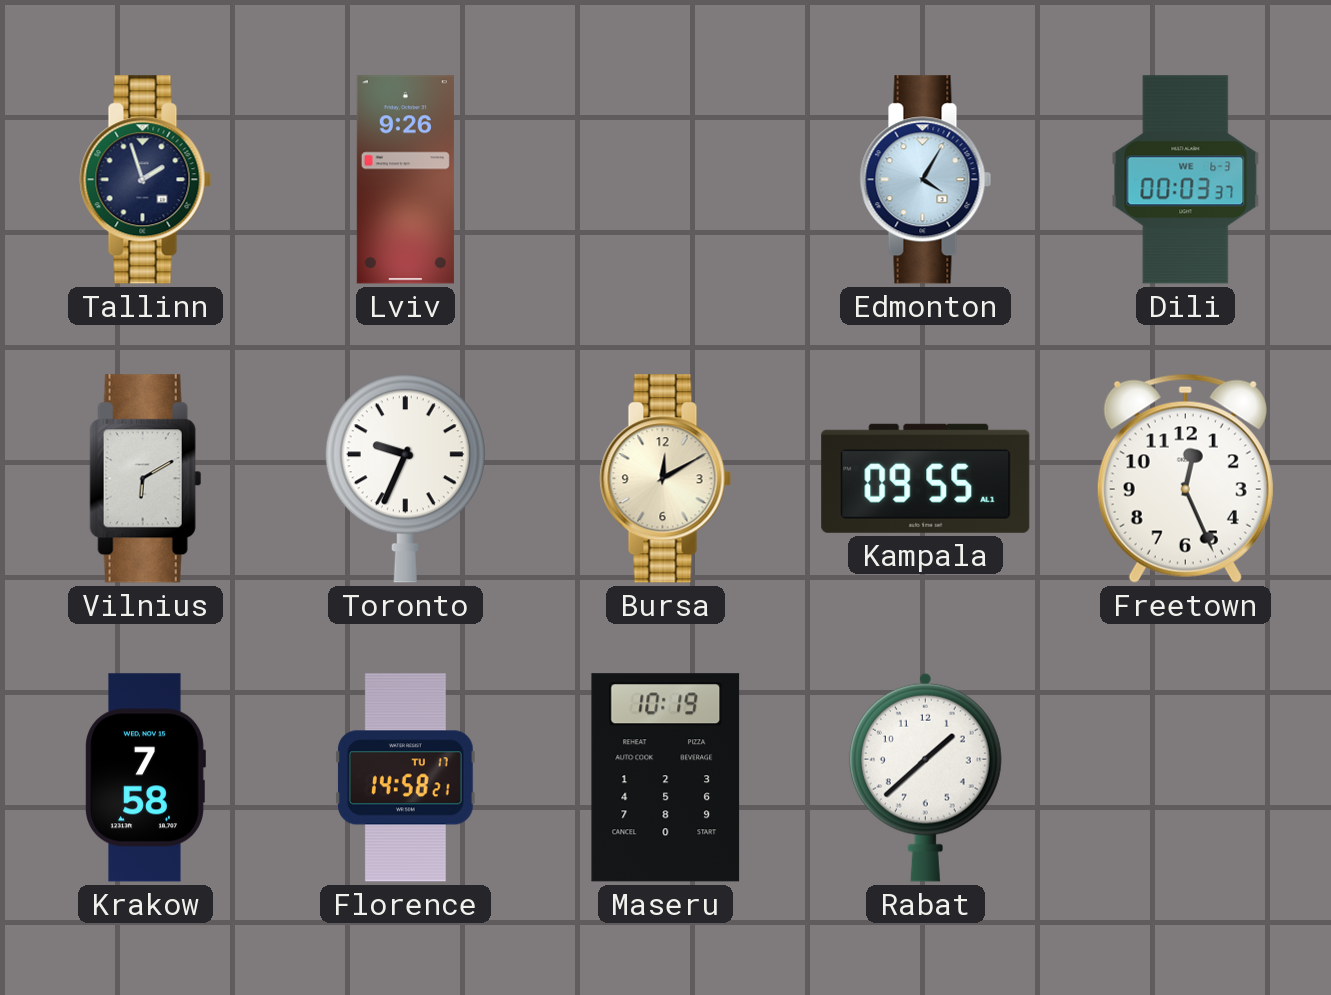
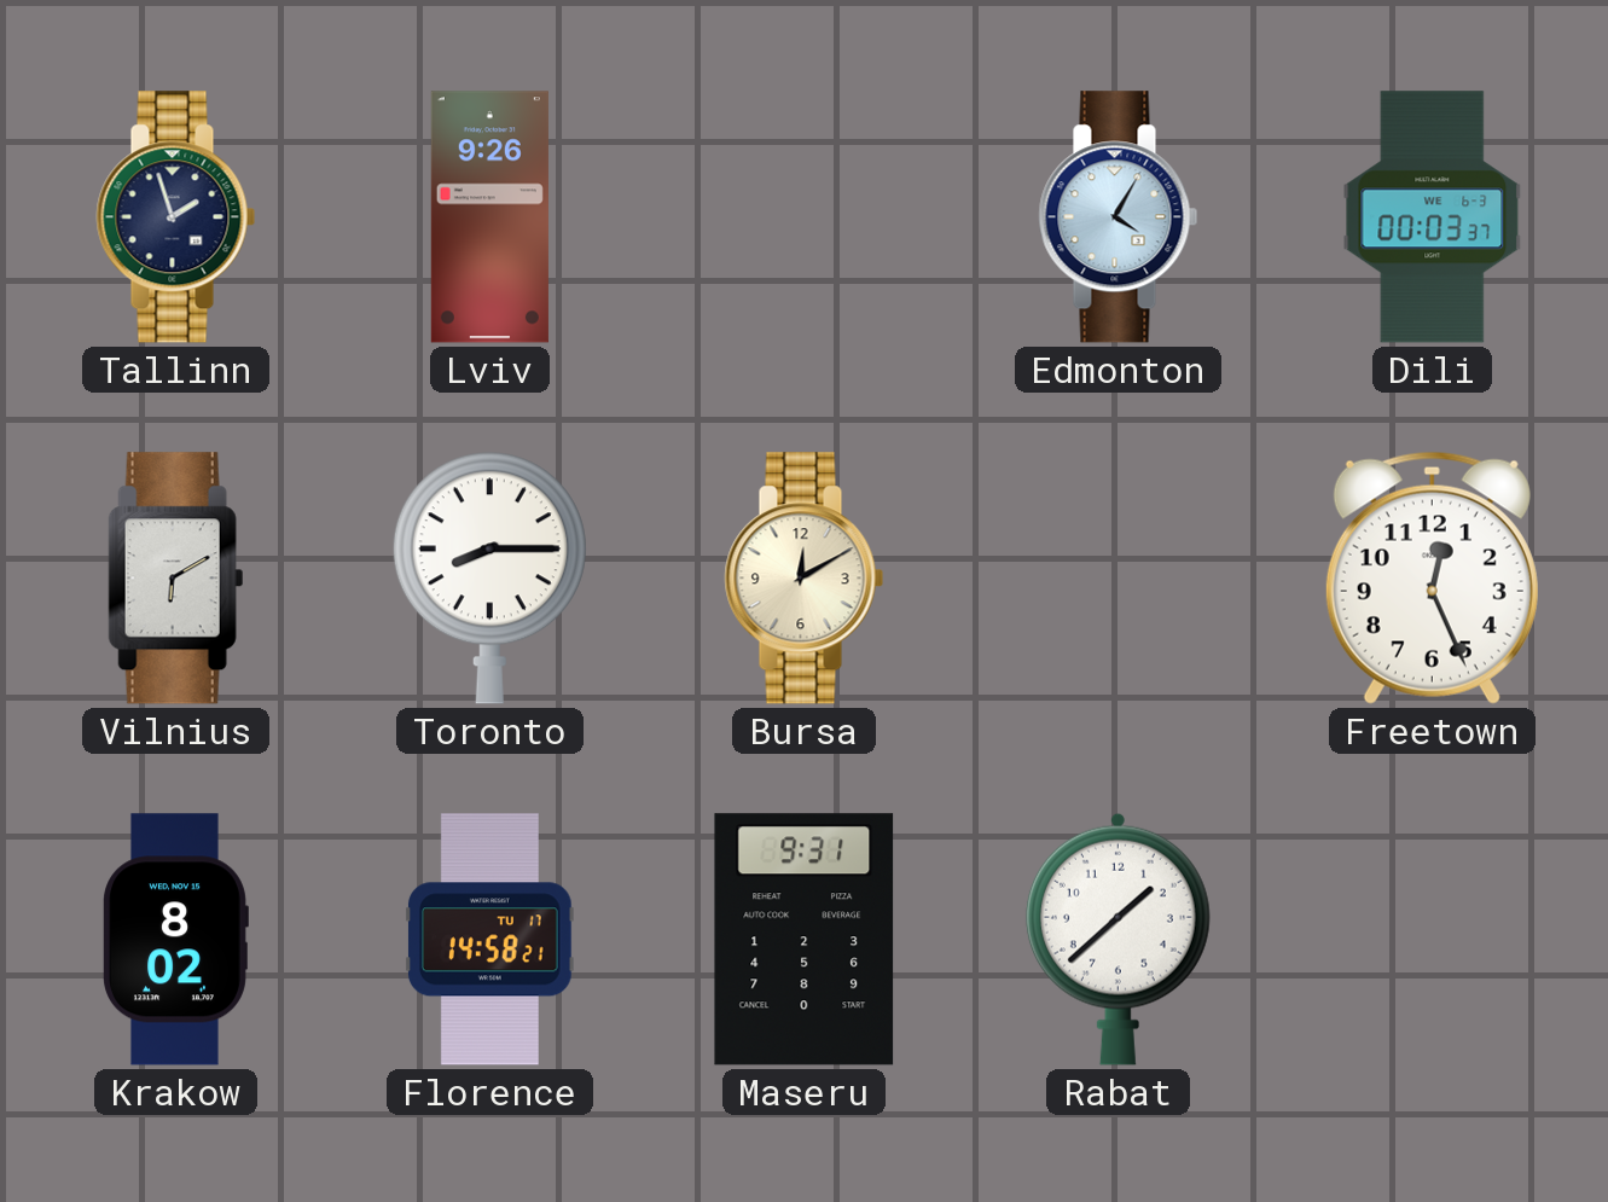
Toronto: 9:34 -> 8:15
Kampala: 09:55 -> none
Krakow: 7:58 -> 8:02
Maseru: 10:19 -> 9:31
